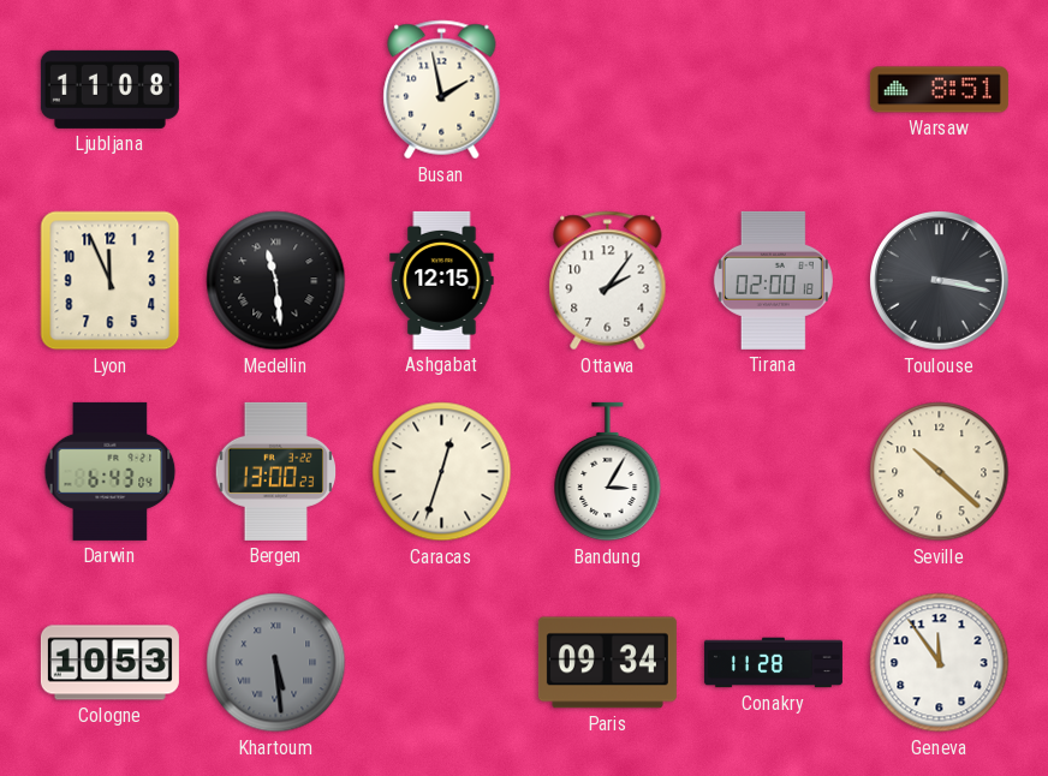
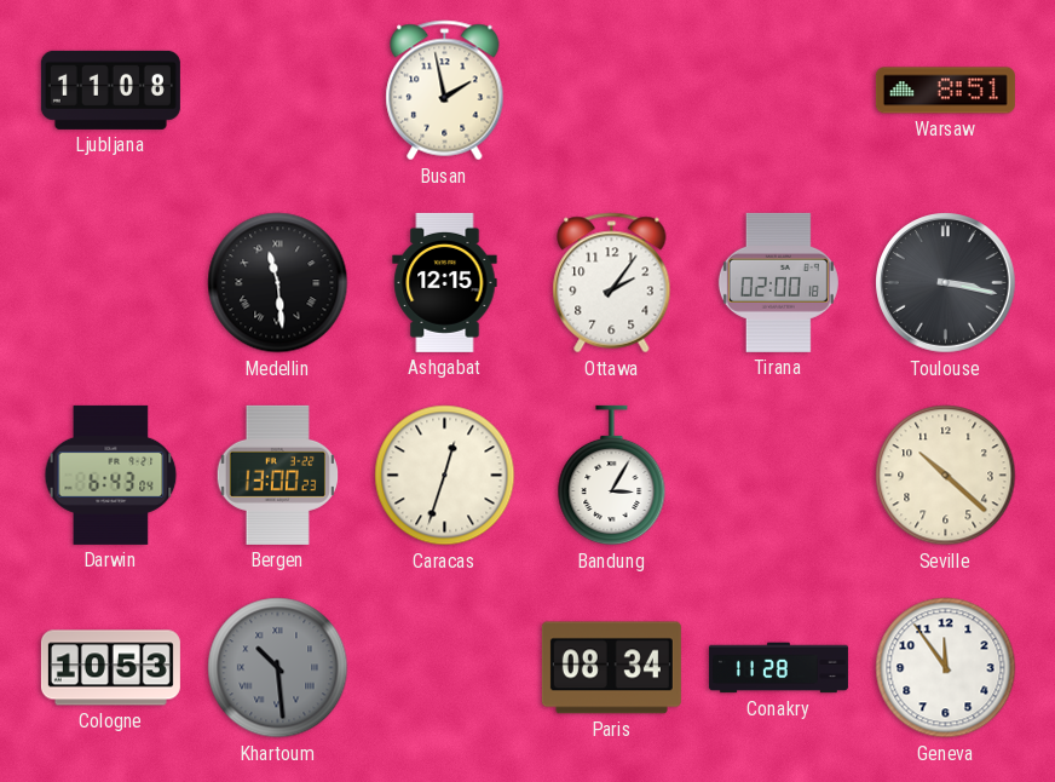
Lyon: 11:56 -> none
Khartoum: 5:29 -> 10:29
Paris: 09:34 -> 08:34
